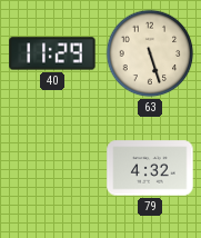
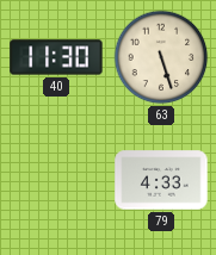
40: 11:29 -> 11:30
79: 4:32 -> 4:33
